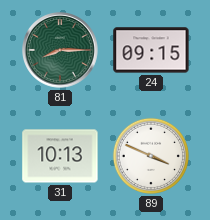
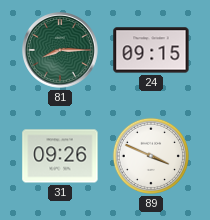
31: 10:13 -> 09:26
